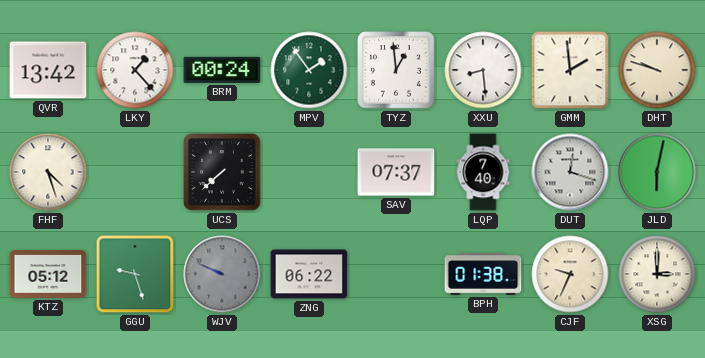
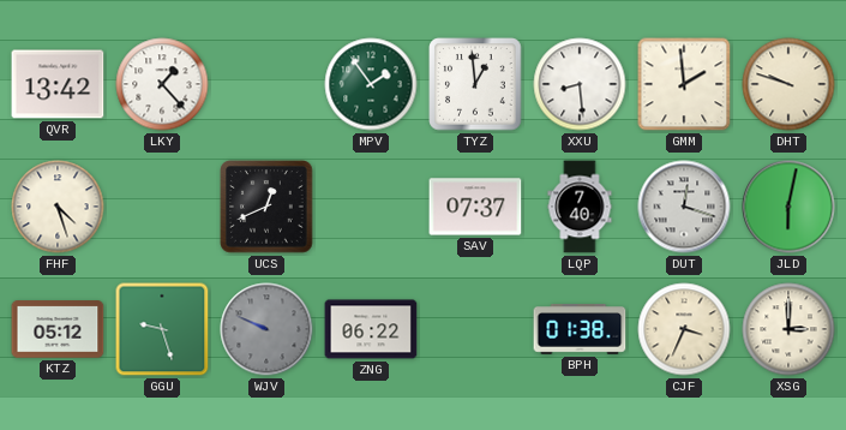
BRM: 00:24 -> none
UCS: 7:38 -> 12:41
CJF: 9:34 -> 3:34
